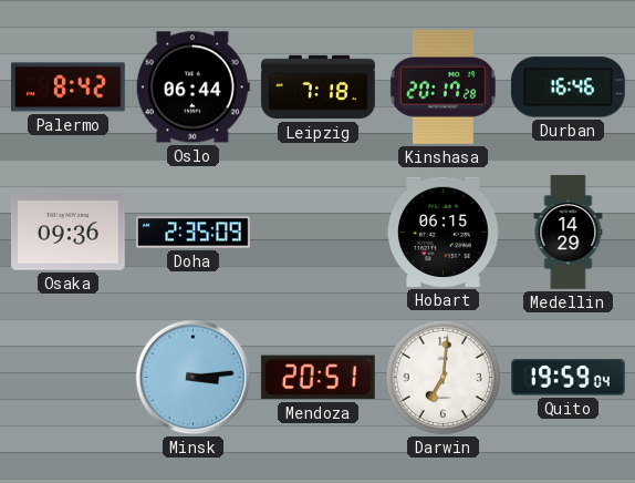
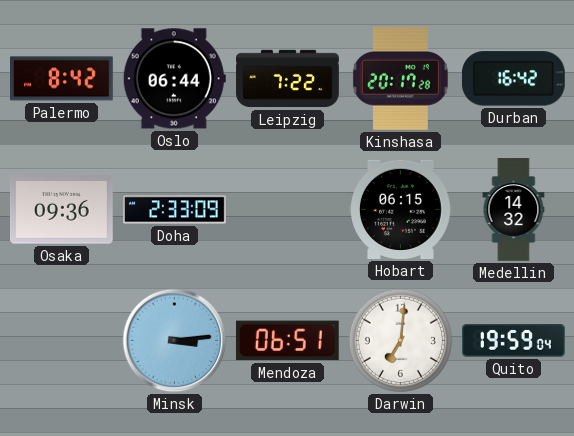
Leipzig: 7:18 -> 7:22
Durban: 16:46 -> 16:42
Doha: 2:35 -> 2:33
Medellin: 14:29 -> 14:32
Mendoza: 20:51 -> 06:51
